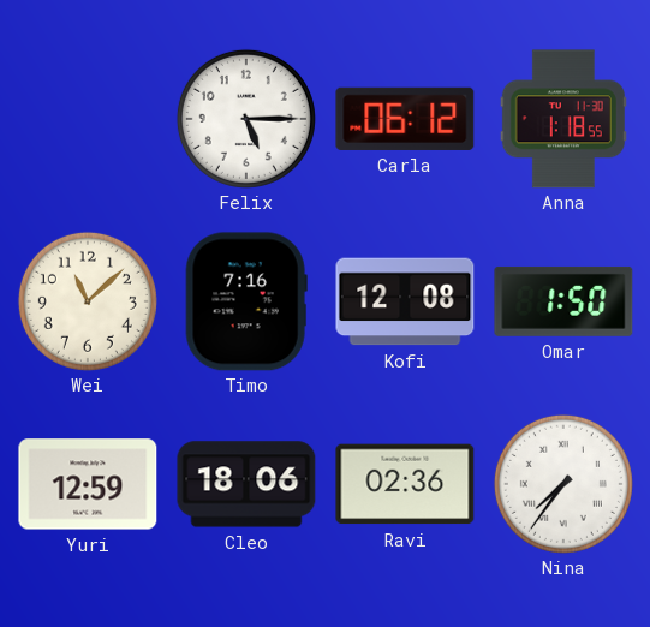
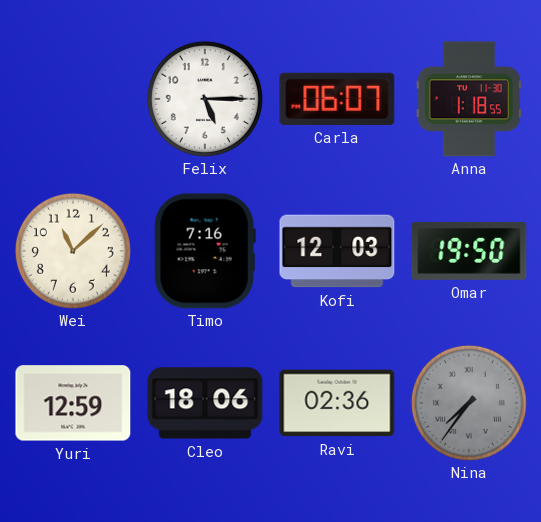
Carla: 06:12 -> 06:07
Kofi: 12:08 -> 12:03
Omar: 1:50 -> 19:50
Nina dial: white -> grey
